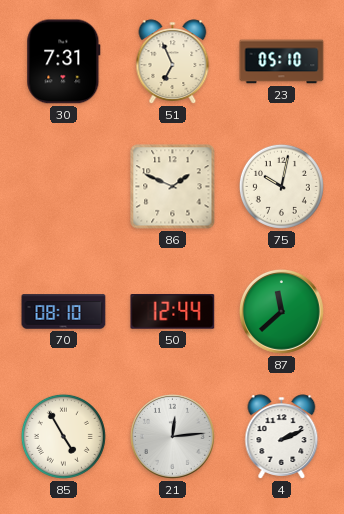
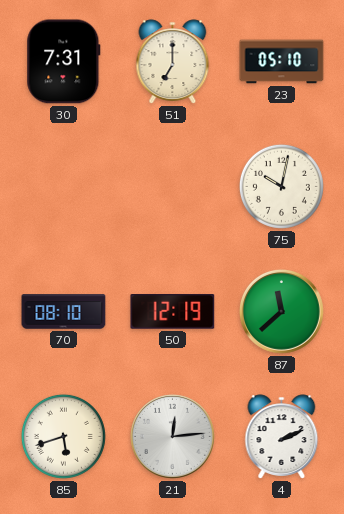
51: 6:56 -> 7:00
86: 1:49 -> none
50: 12:44 -> 12:19
85: 4:55 -> 5:42
